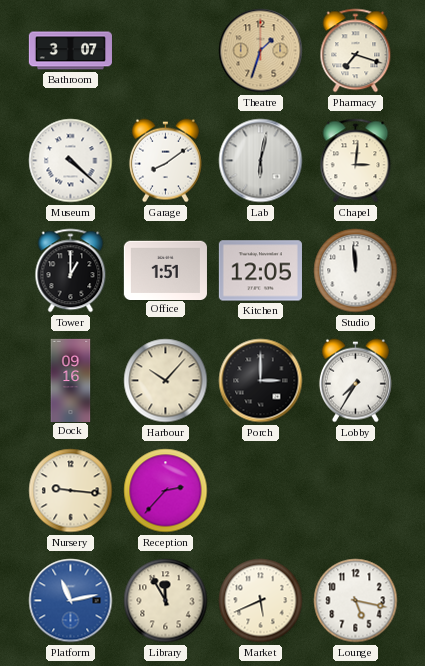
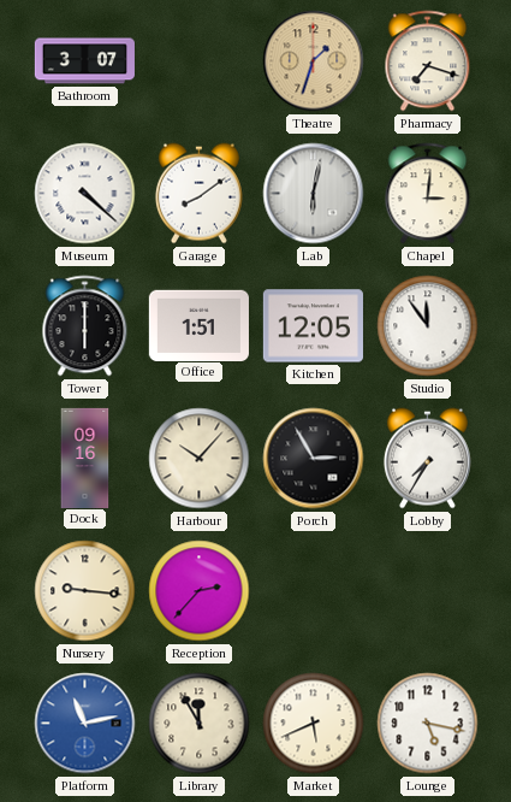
Tower: 1:00 -> 6:00
Studio: 11:59 -> 11:54
Porch: 3:00 -> 2:55
